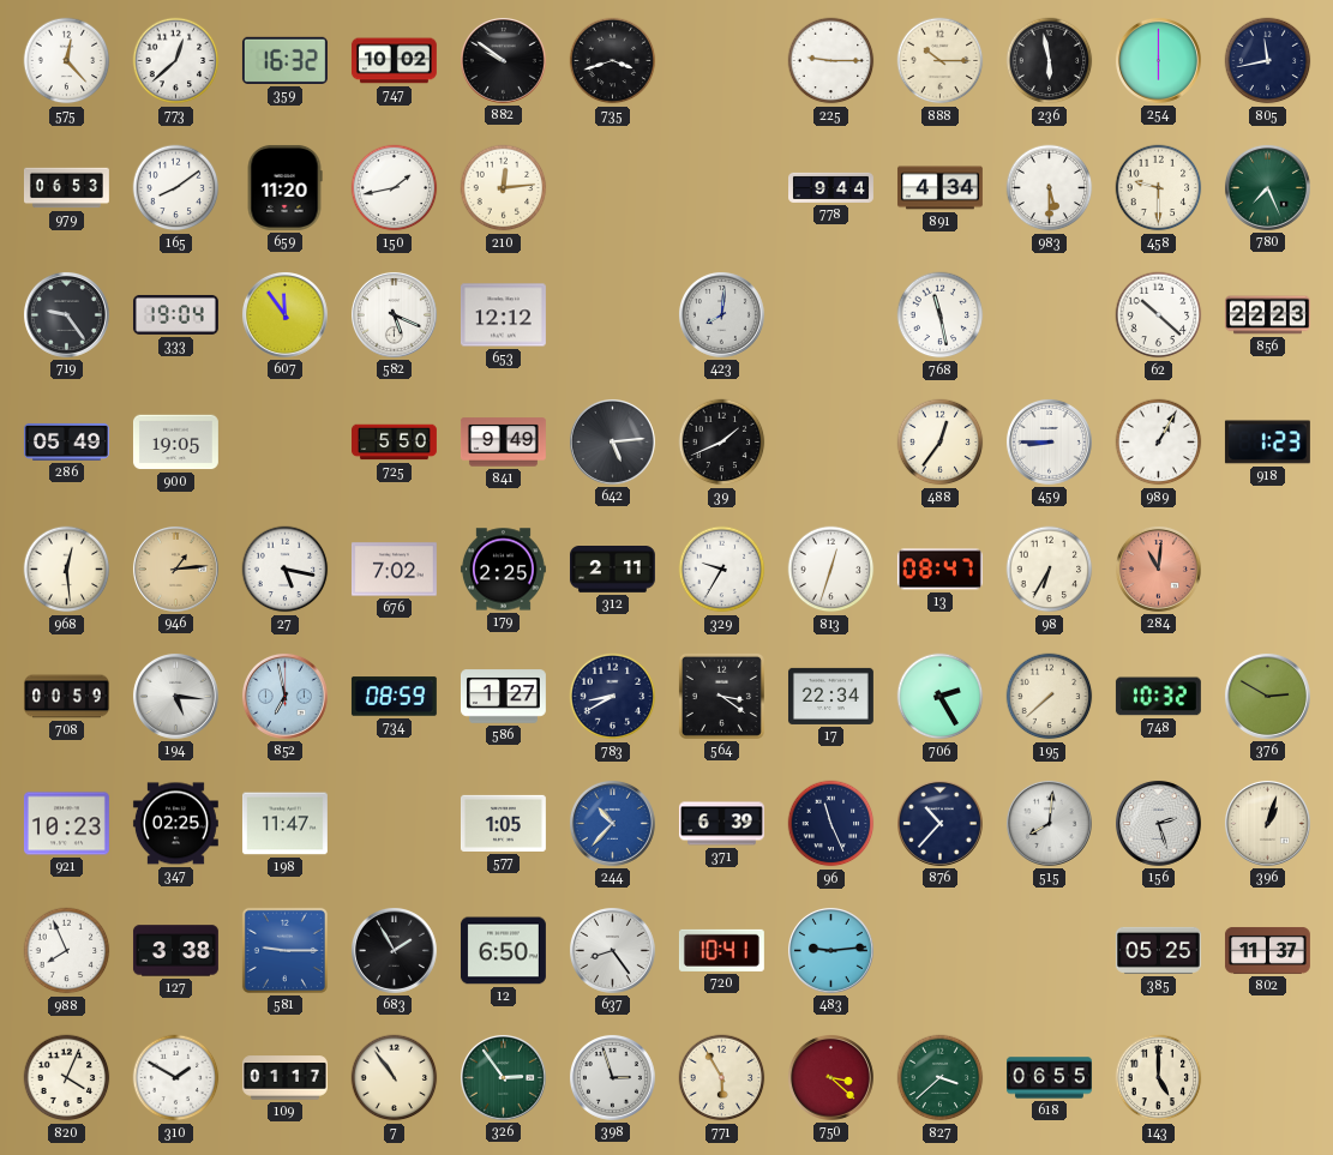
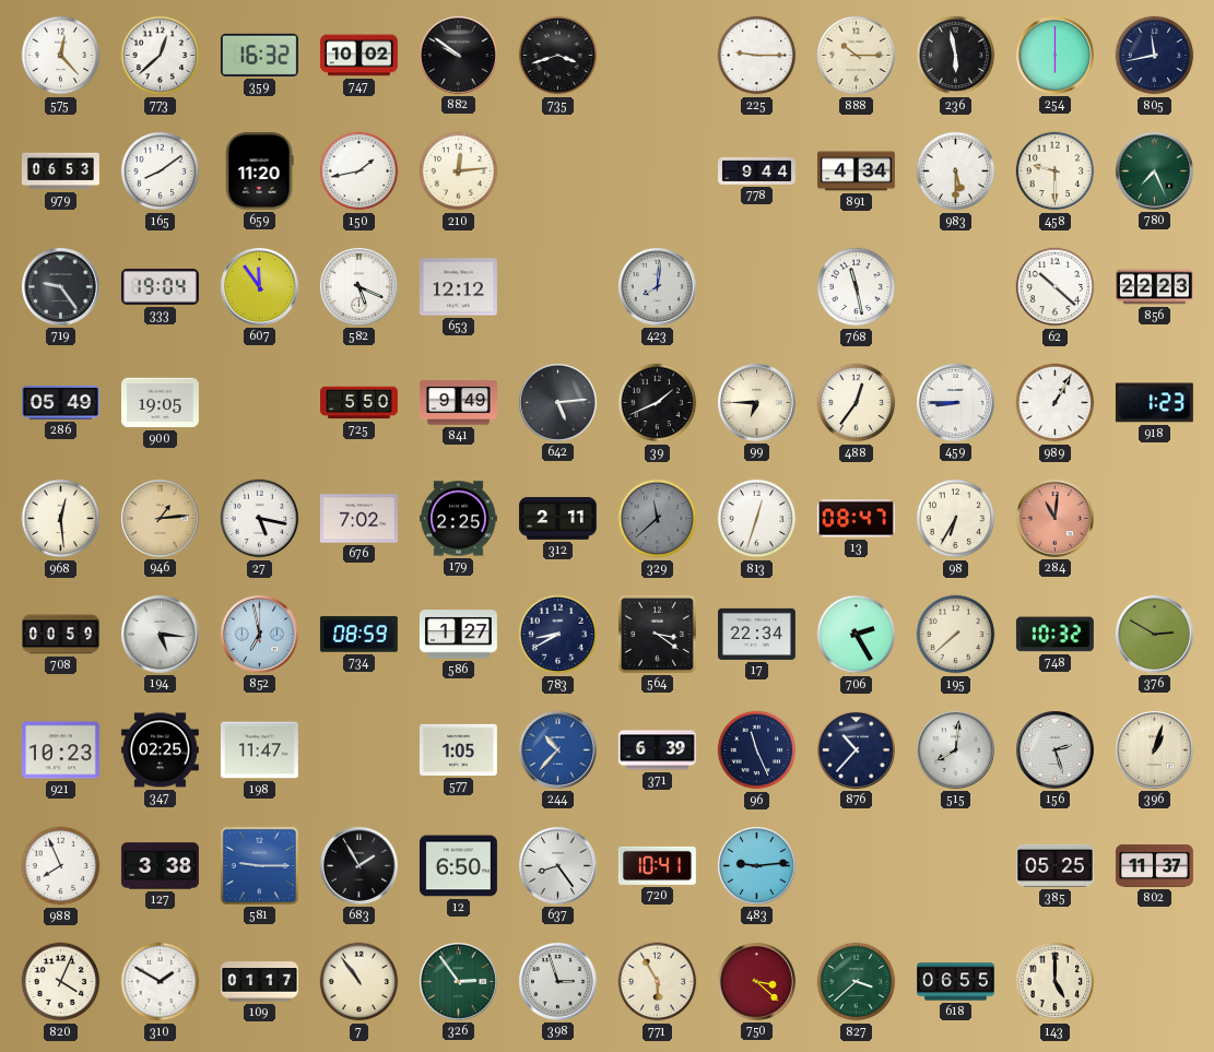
99: none -> 6:45
329: 9:35 -> 11:38
329 dial: white -> grey
